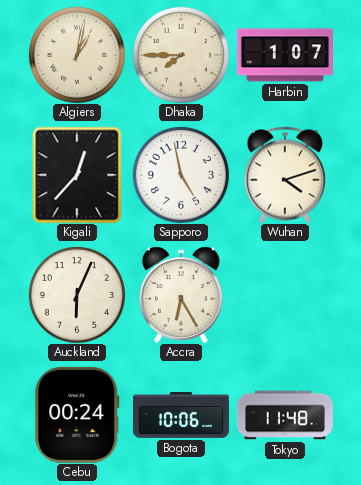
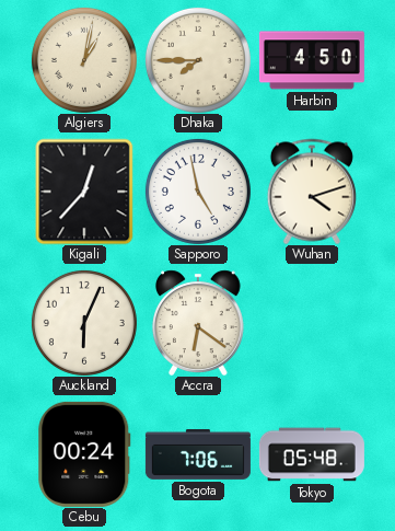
Harbin: 1:07 -> 4:50
Accra: 6:25 -> 6:21
Bogota: 10:06 -> 7:06
Tokyo: 11:48 -> 05:48
